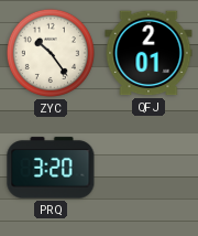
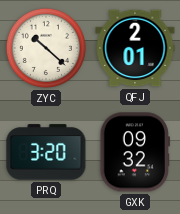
ZYC: 10:24 -> 10:22
GXK: none -> 09:32
